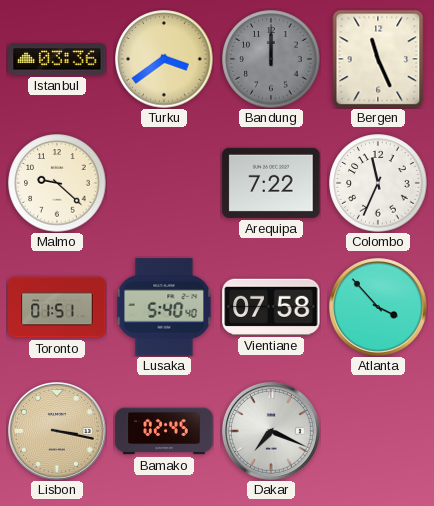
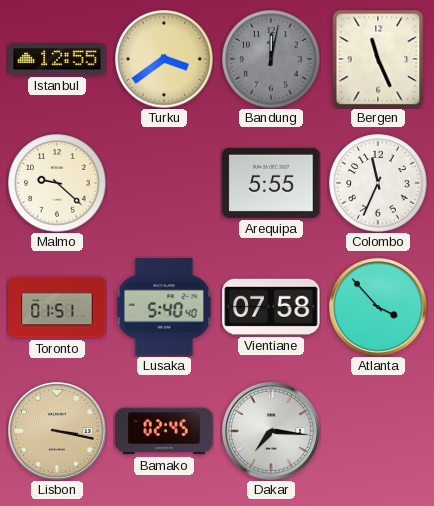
Istanbul: 03:36 -> 12:55
Bandung: 12:00 -> 12:02
Arequipa: 7:22 -> 5:55
Dakar: 7:19 -> 7:16
